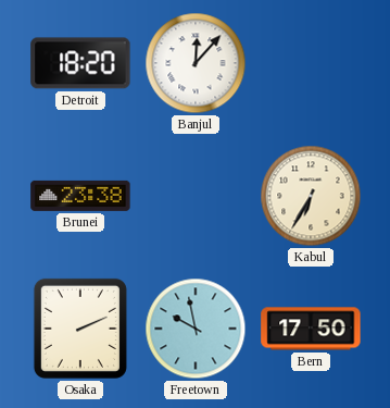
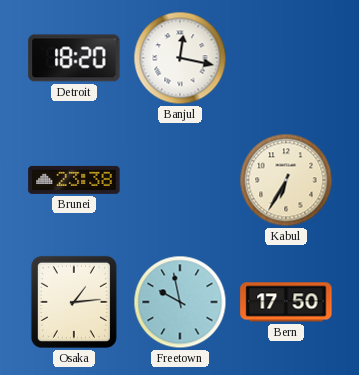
Banjul: 12:07 -> 12:17
Osaka: 2:11 -> 1:14
